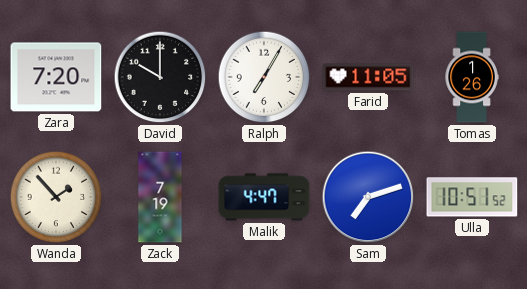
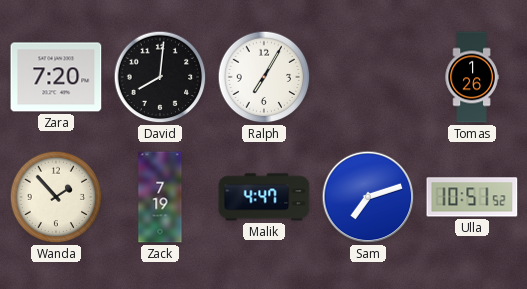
David: 10:00 -> 8:01
Farid: 11:05 -> none
